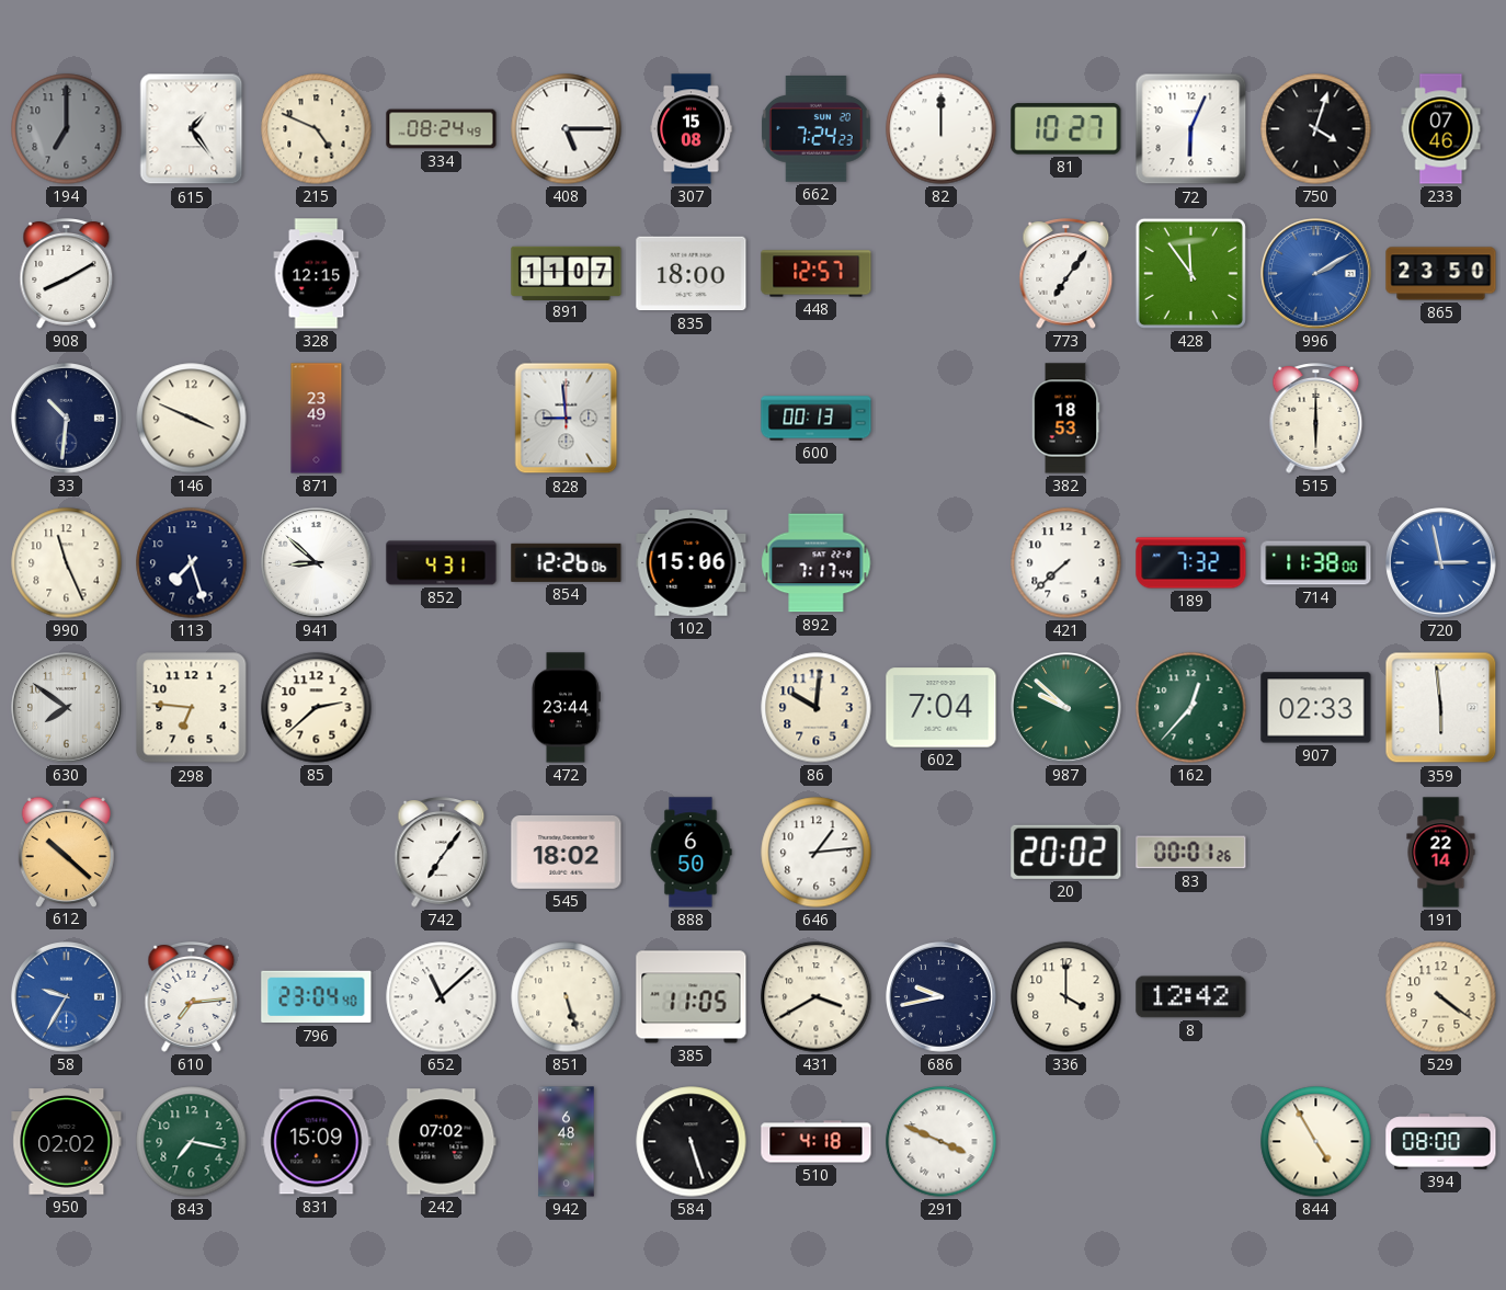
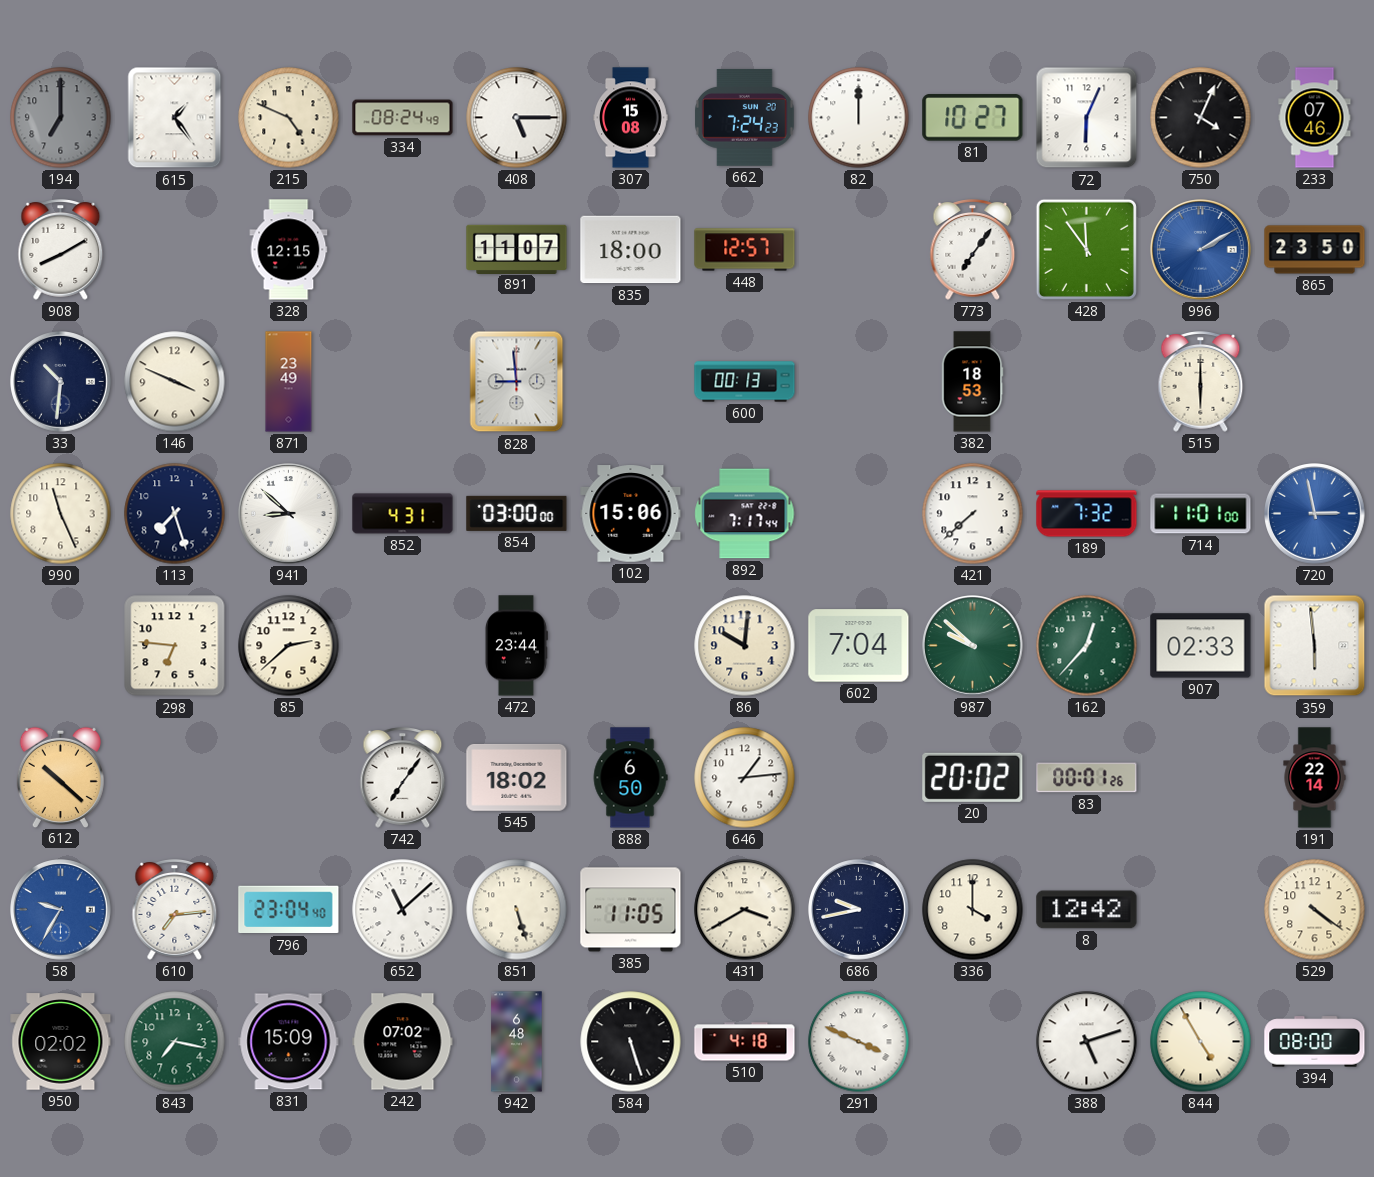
750: 4:03 -> 4:04
854: 12:26 -> 03:00
714: 11:38 -> 11:01
630: 7:51 -> none
388: none -> 5:12
